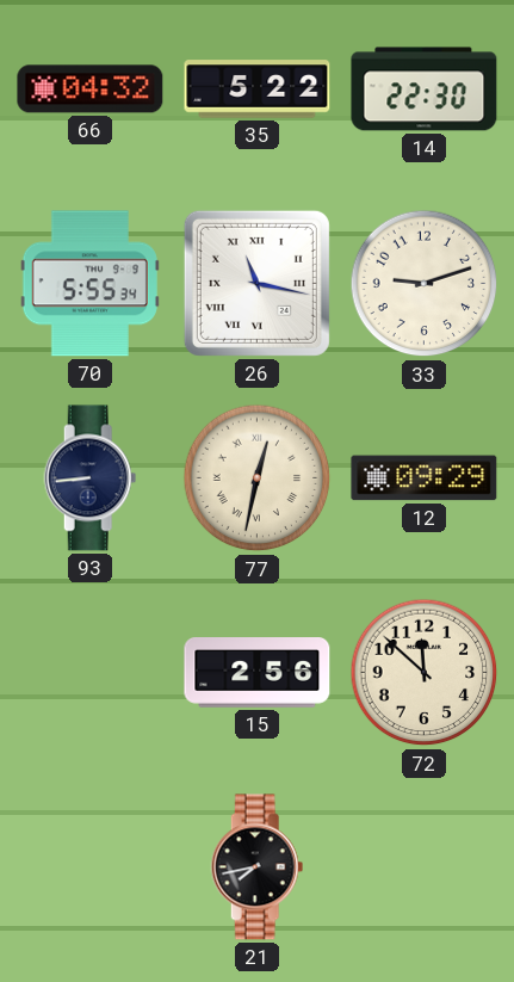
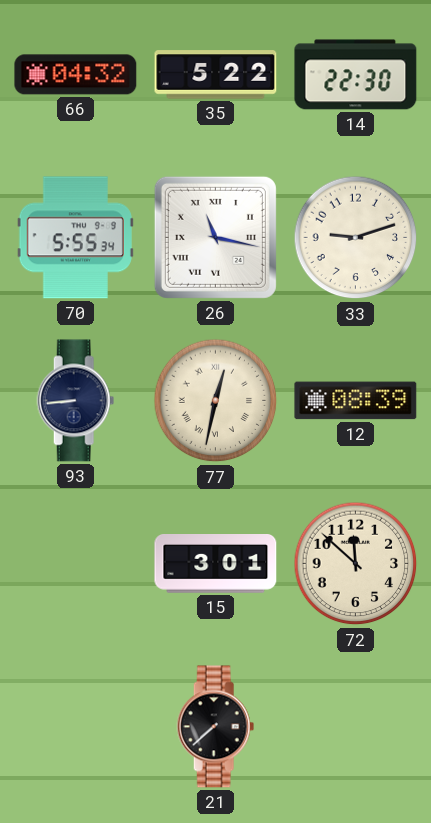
12: 09:29 -> 08:39
15: 2:56 -> 3:01
21: 7:43 -> 7:38
